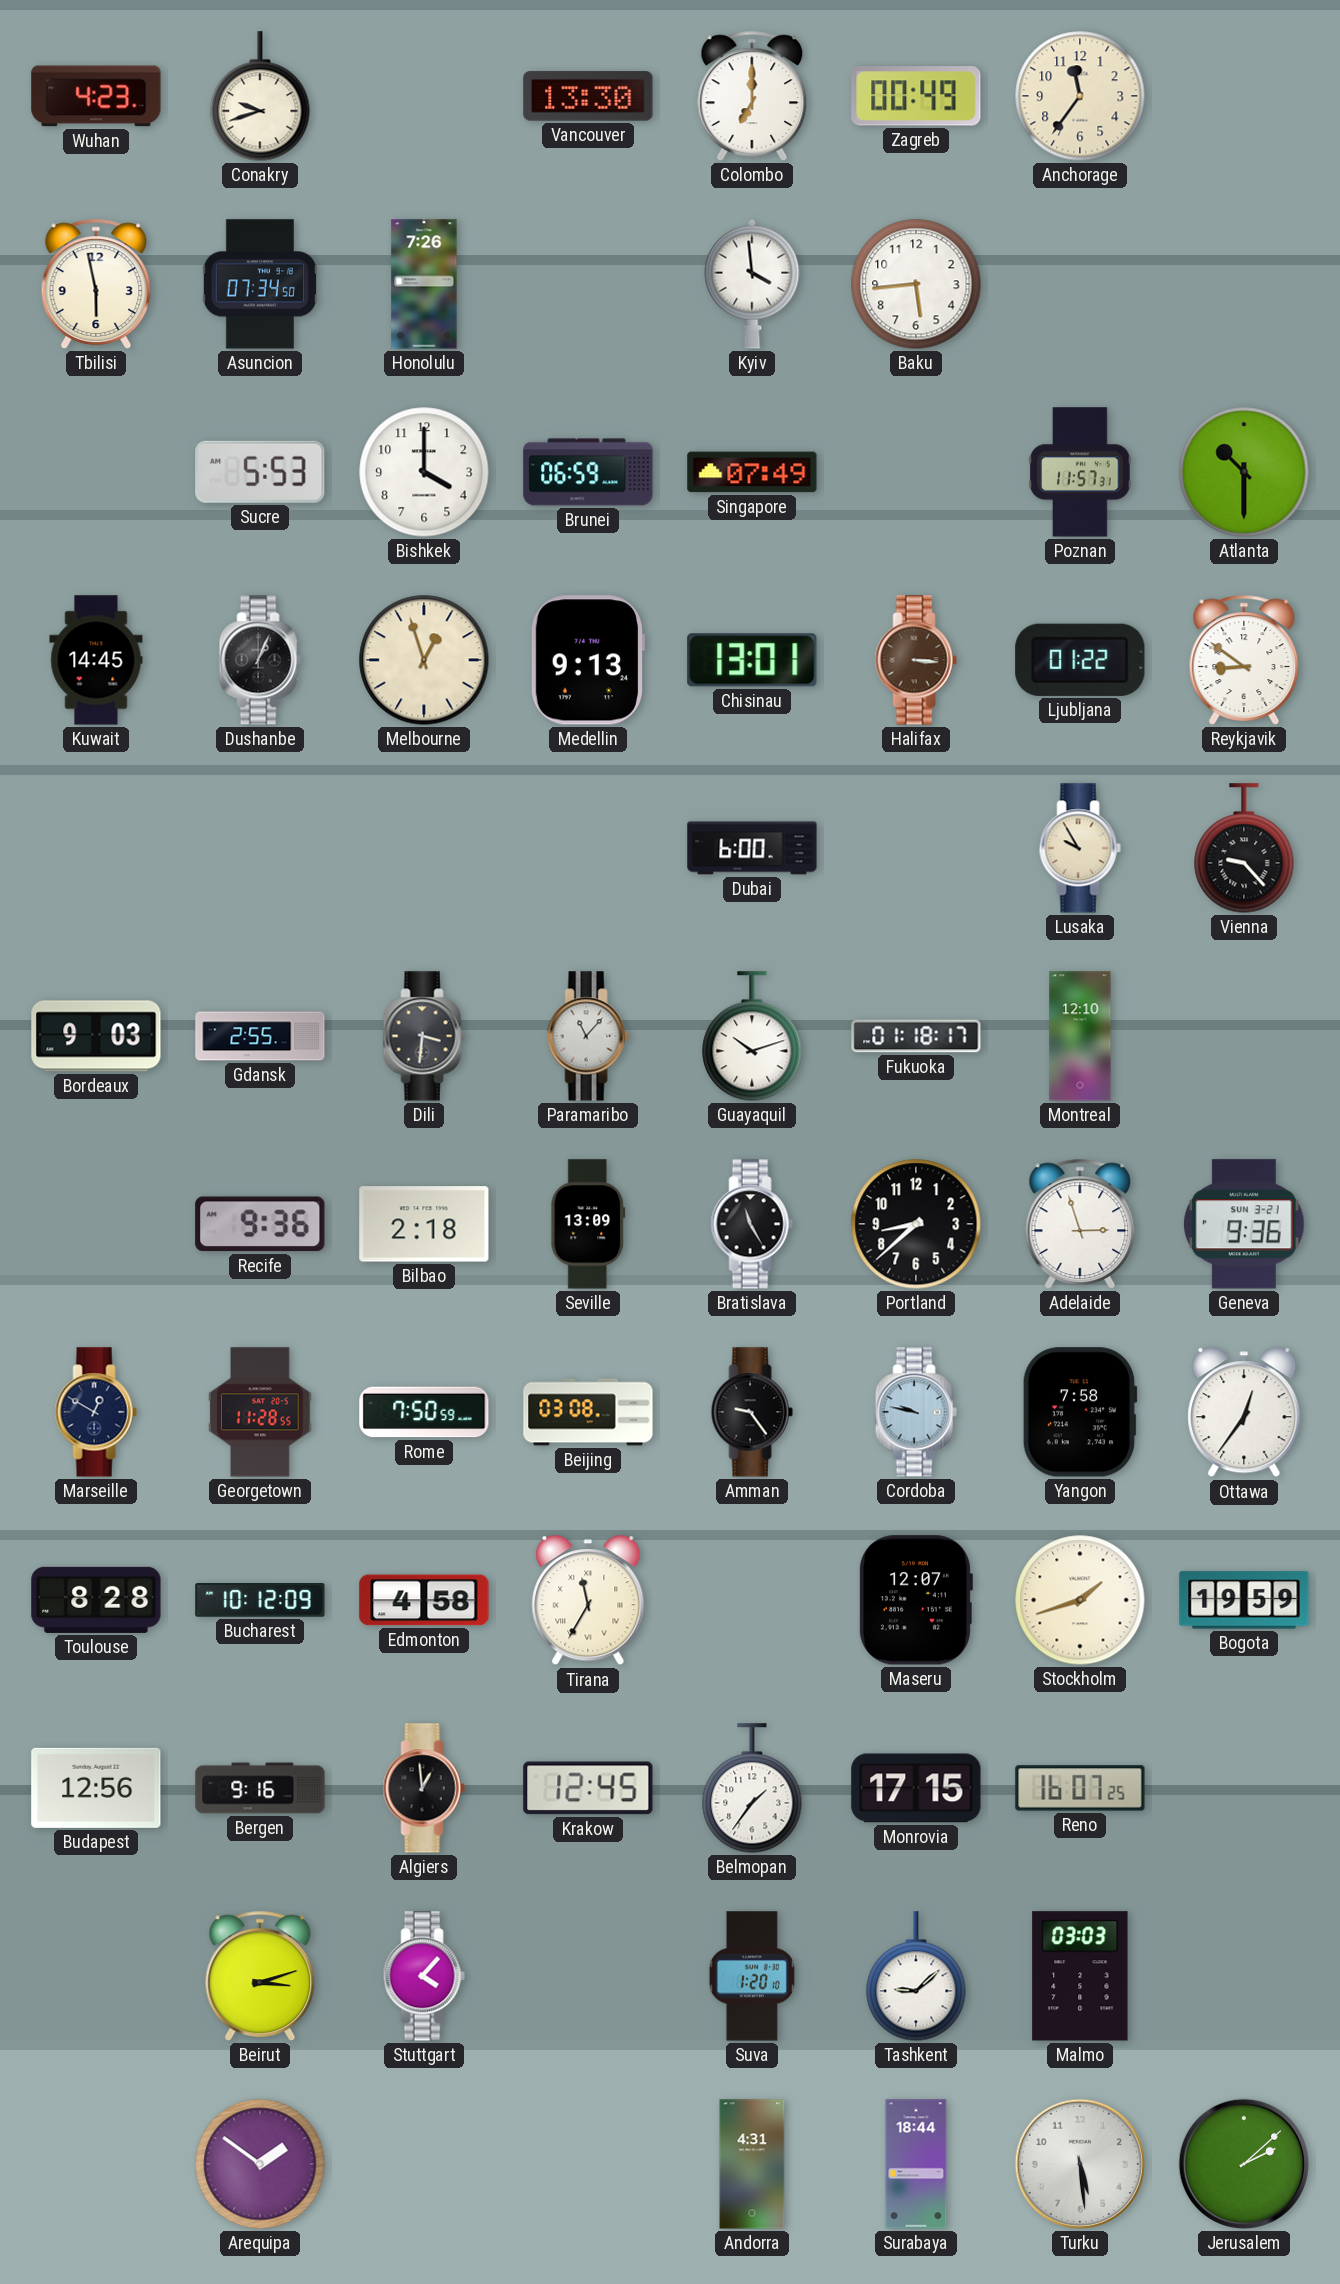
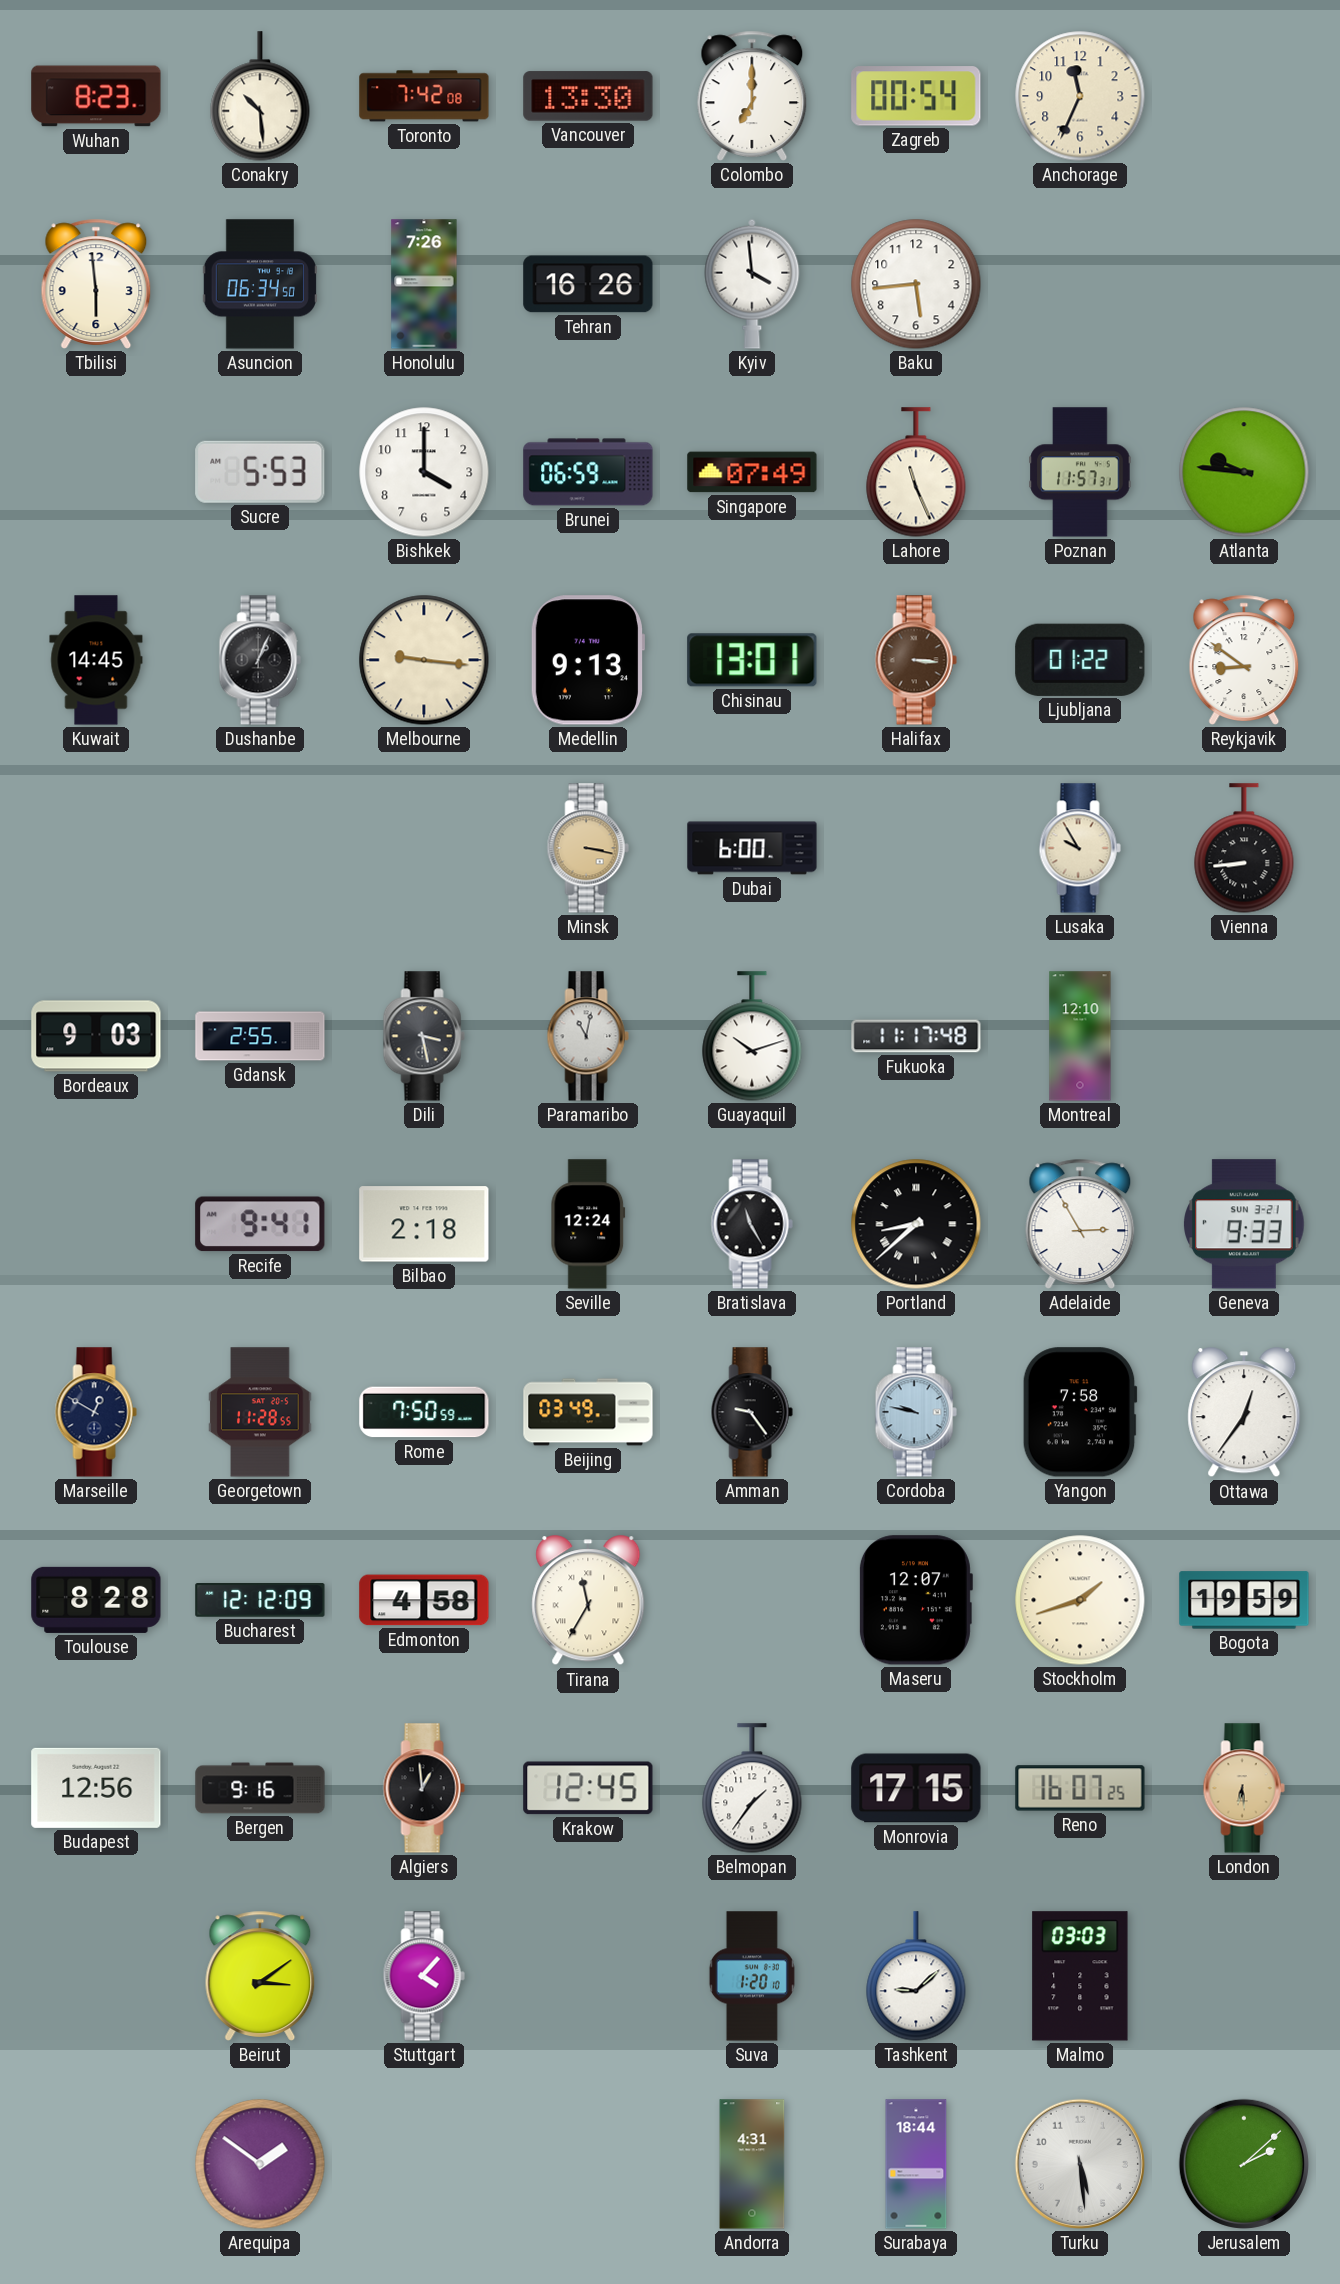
Wuhan: 4:23 -> 8:23
Conakry: 9:42 -> 10:29
Toronto: none -> 7:42
Zagreb: 00:49 -> 00:54
Anchorage: 11:36 -> 11:34
Tbilisi: 5:58 -> 5:59
Asuncion: 07:34 -> 06:34
Tehran: none -> 16:26
Lahore: none -> 11:26
Atlanta: 10:30 -> 9:46
Melbourne: 12:57 -> 9:16
Minsk: none -> 3:17
Vienna: 9:23 -> 8:44
Dili: 3:31 -> 3:28
Paramaribo: 11:07 -> 11:02
Fukuoka: 01:18 -> 11:17
Recife: 9:36 -> 9:41
Seville: 13:09 -> 12:24
Portland numerals: Arabic -> Roman
Adelaide: 2:57 -> 2:55
Geneva: 9:36 -> 9:33
Beijing: 03:08 -> 03:49
Bucharest: 10:12 -> 12:12
London: none -> 6:29
Beirut: 3:12 -> 3:09
